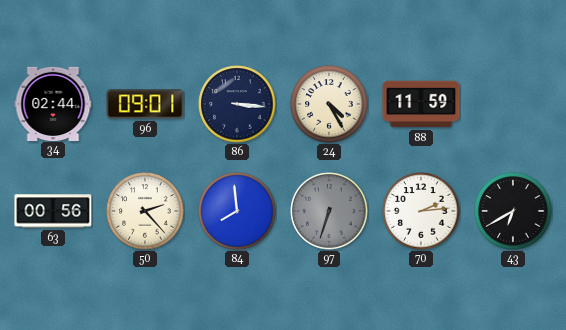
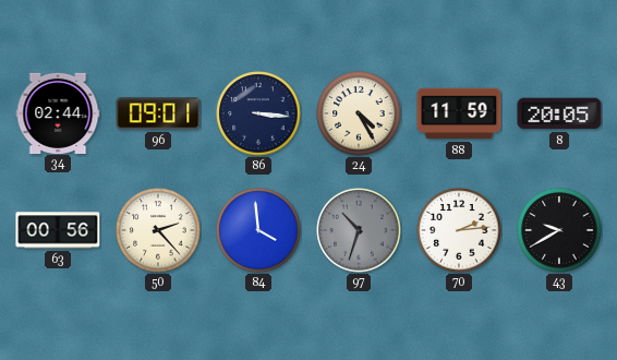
8: none -> 20:05
84: 7:59 -> 3:59
97: 6:33 -> 10:33
43: 6:40 -> 9:40
